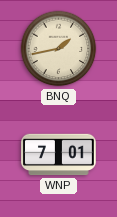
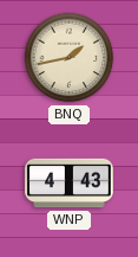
WNP: 7:01 -> 4:43
